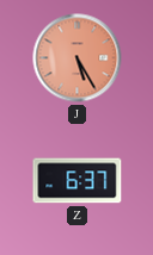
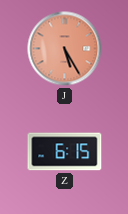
Z: 6:37 -> 6:15
